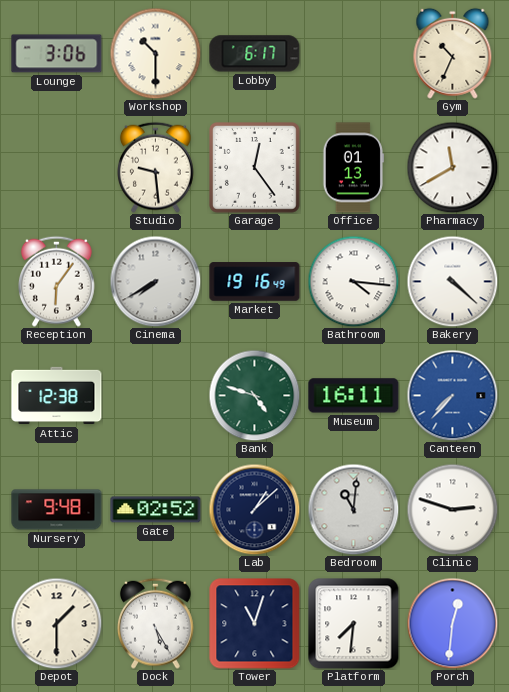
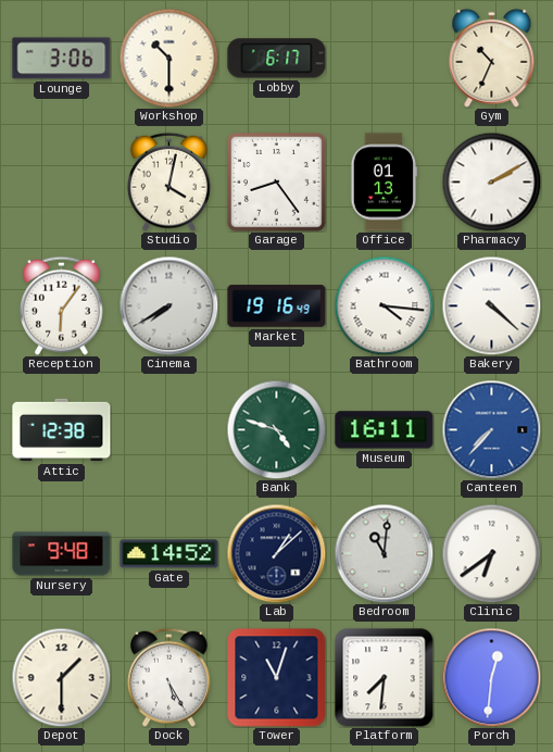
Studio: 9:29 -> 4:02
Garage: 12:24 -> 8:24
Pharmacy: 11:40 -> 2:10
Gate: 02:52 -> 14:52
Clinic: 2:48 -> 6:39
